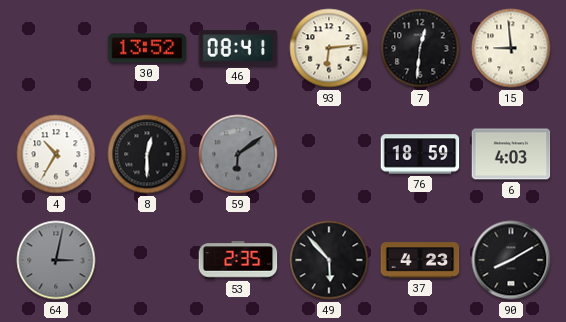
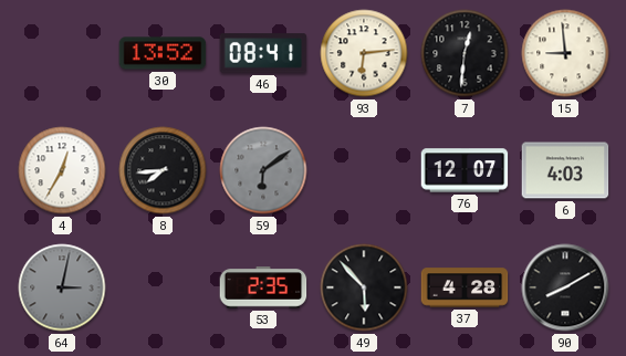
4: 10:35 -> 12:35
8: 12:30 -> 7:44
76: 18:59 -> 12:07
37: 4:23 -> 4:28
